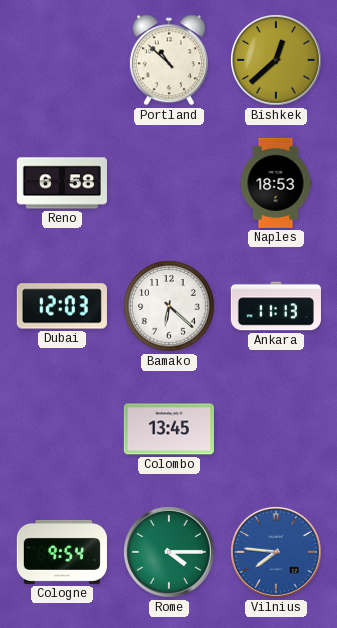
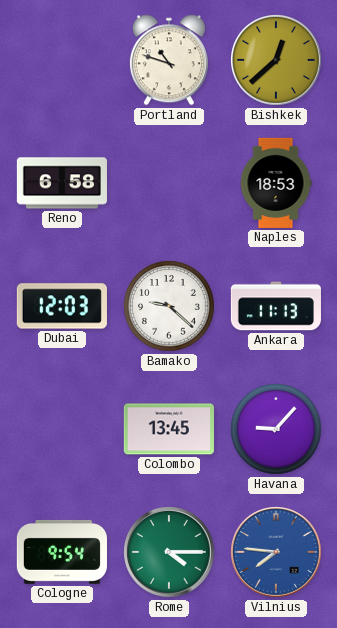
Portland: 10:52 -> 10:48
Bamako: 6:22 -> 9:22
Havana: none -> 9:07
